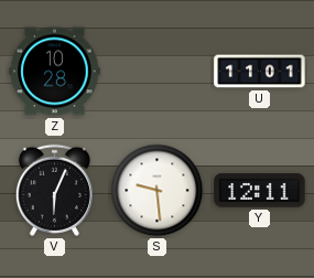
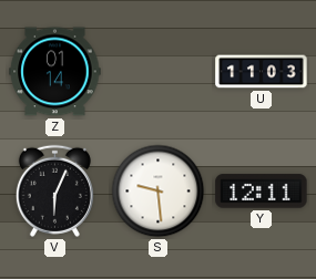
Z: 10:28 -> 01:14
U: 11:01 -> 11:03
